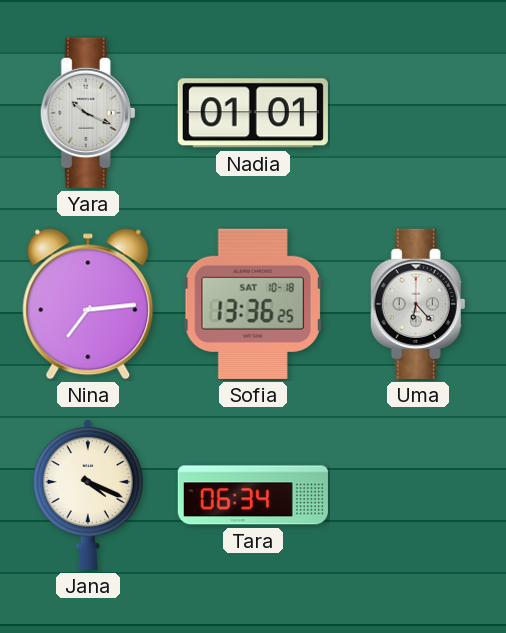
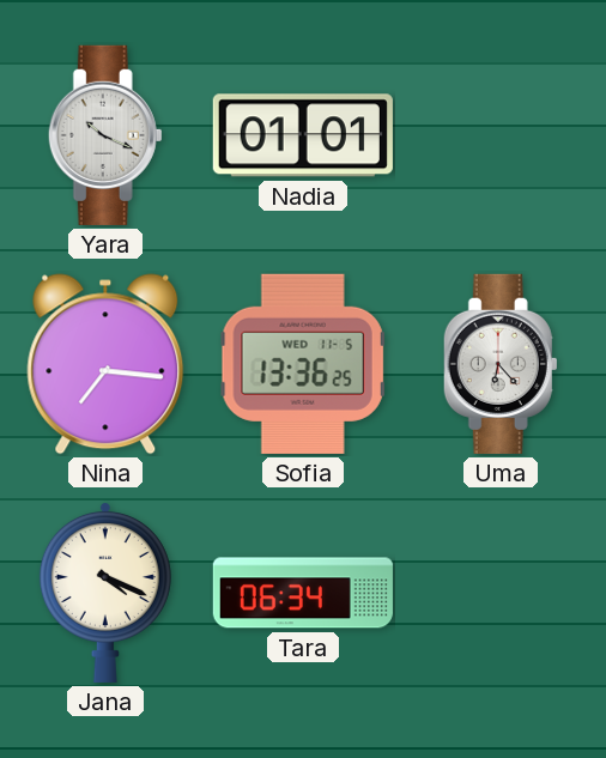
Nina: 7:14 -> 7:16
Sofia date: SAT 10-18 -> WED 11-5
